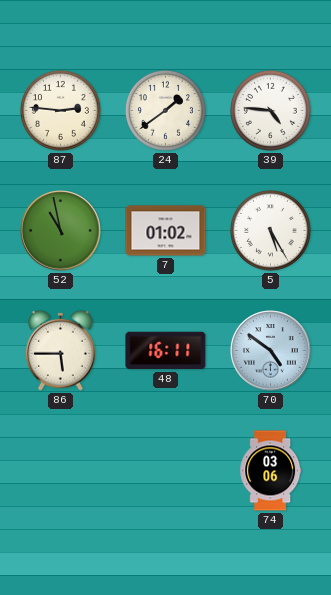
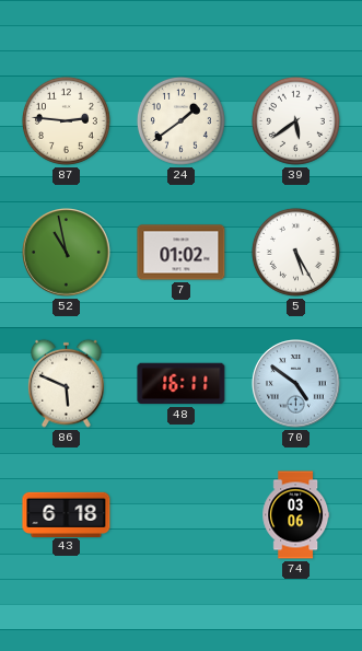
39: 4:46 -> 5:39
86: 5:45 -> 5:49
43: none -> 6:18
